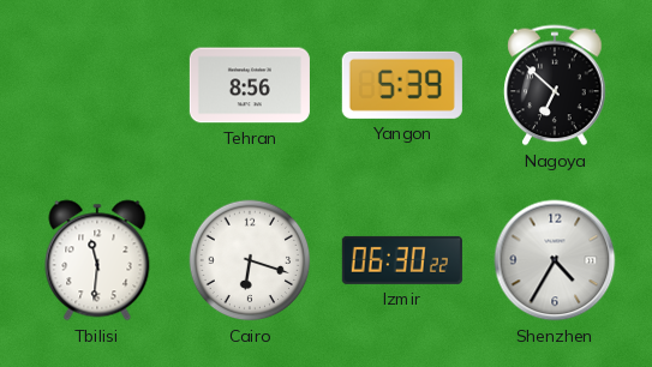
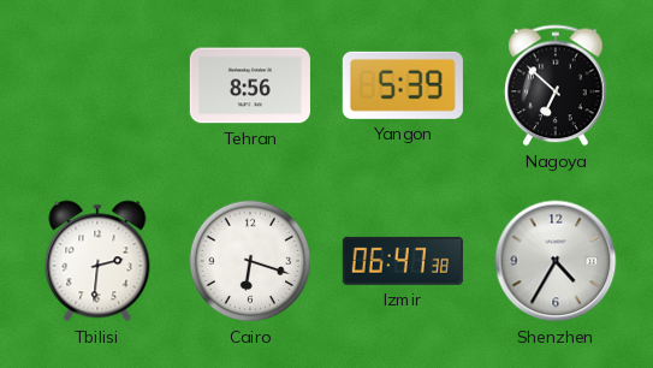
Tbilisi: 11:31 -> 2:31
Izmir: 06:30 -> 06:47
